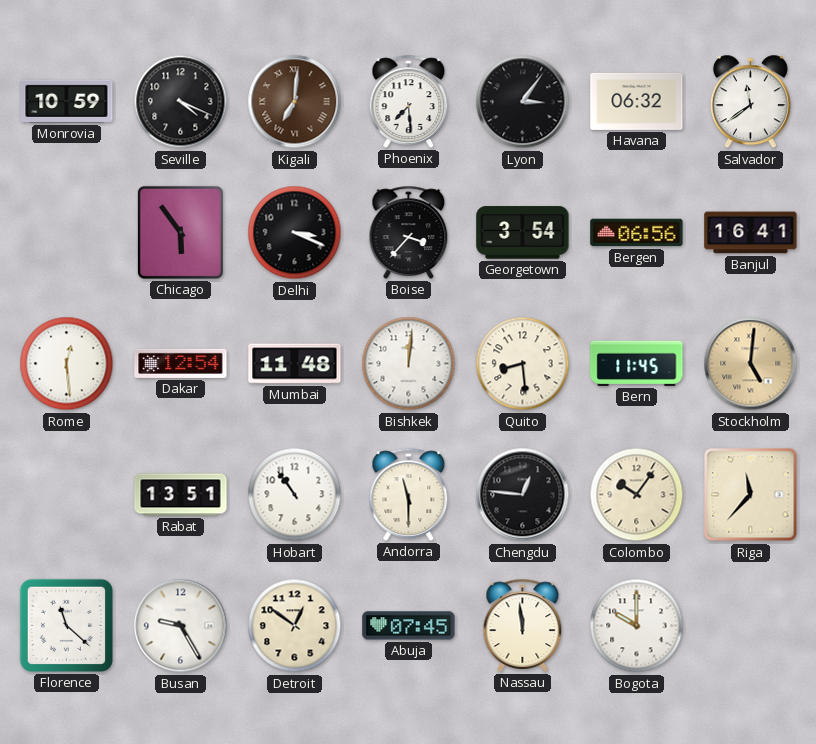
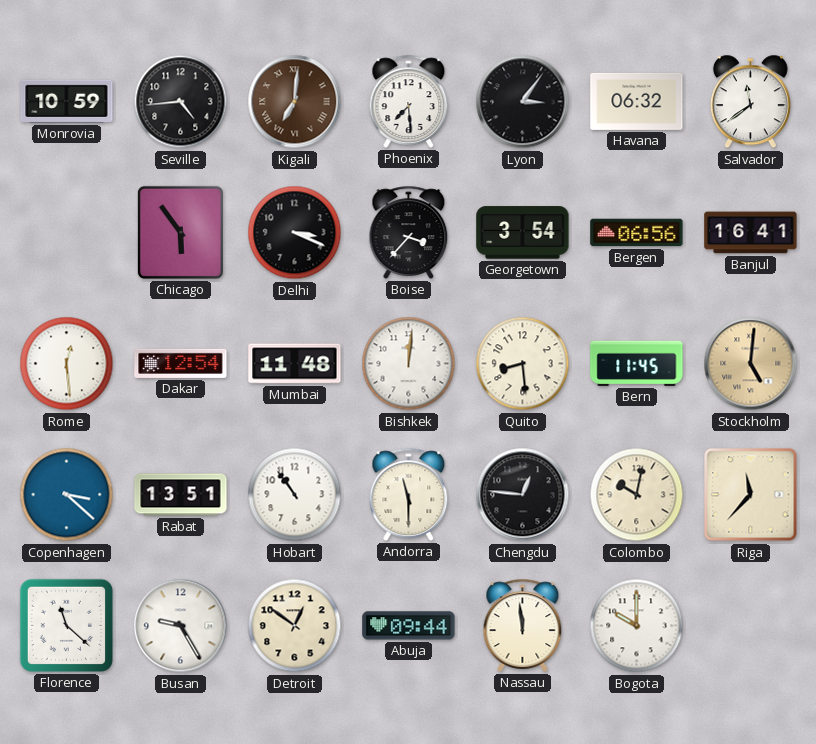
Seville: 4:19 -> 4:44
Copenhagen: none -> 3:22
Colombo: 10:06 -> 10:02
Abuja: 07:45 -> 09:44
